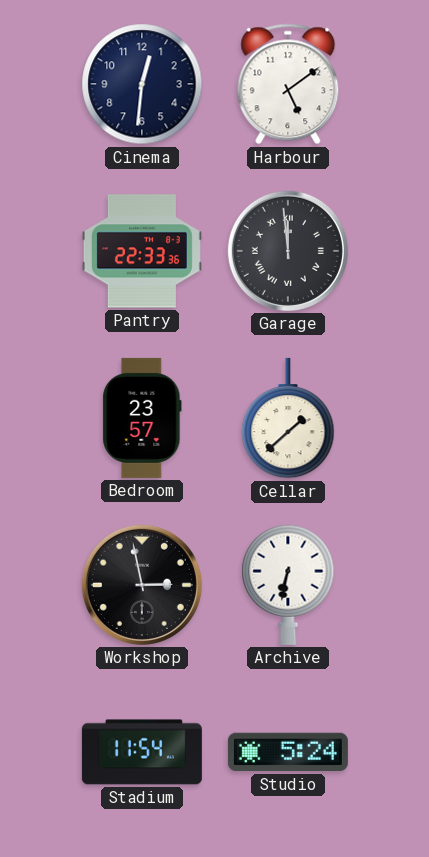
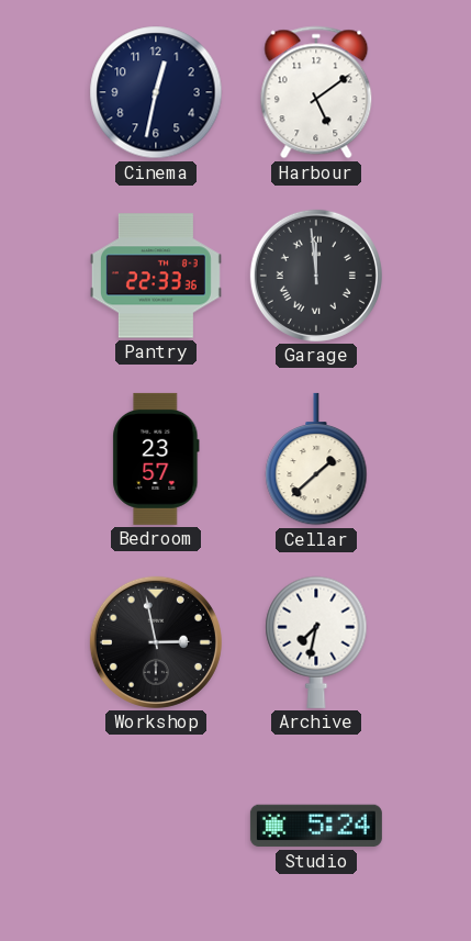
Cinema: 12:31 -> 12:32
Archive: 6:32 -> 7:32
Stadium: 11:54 -> none
